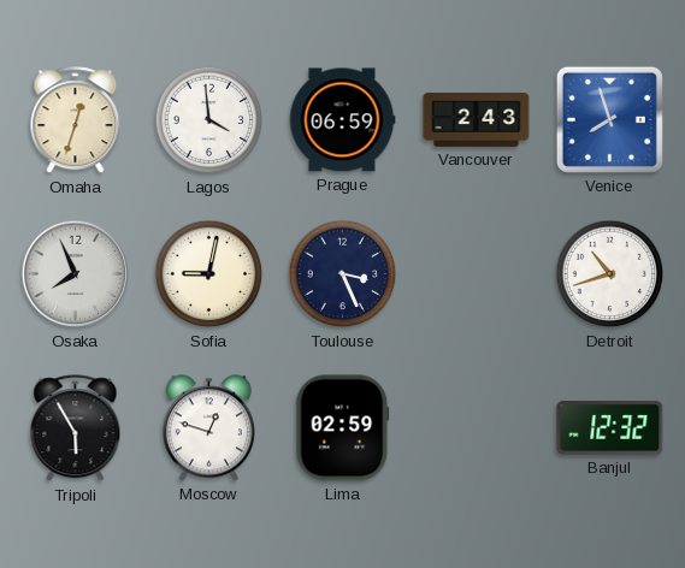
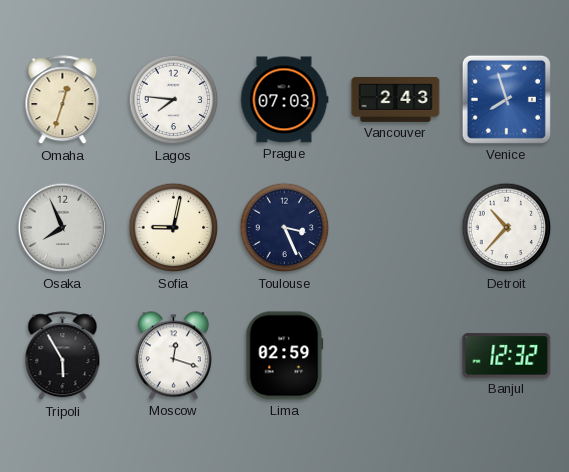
Lagos: 3:59 -> 7:46
Prague: 06:59 -> 07:03
Detroit: 10:42 -> 10:37
Moscow: 12:48 -> 12:18
